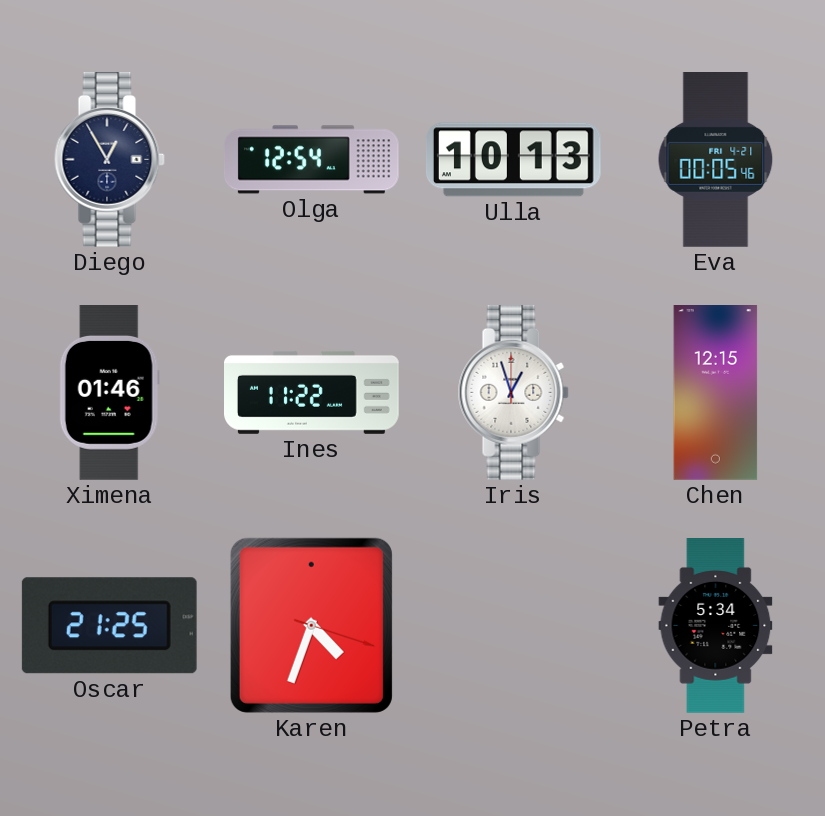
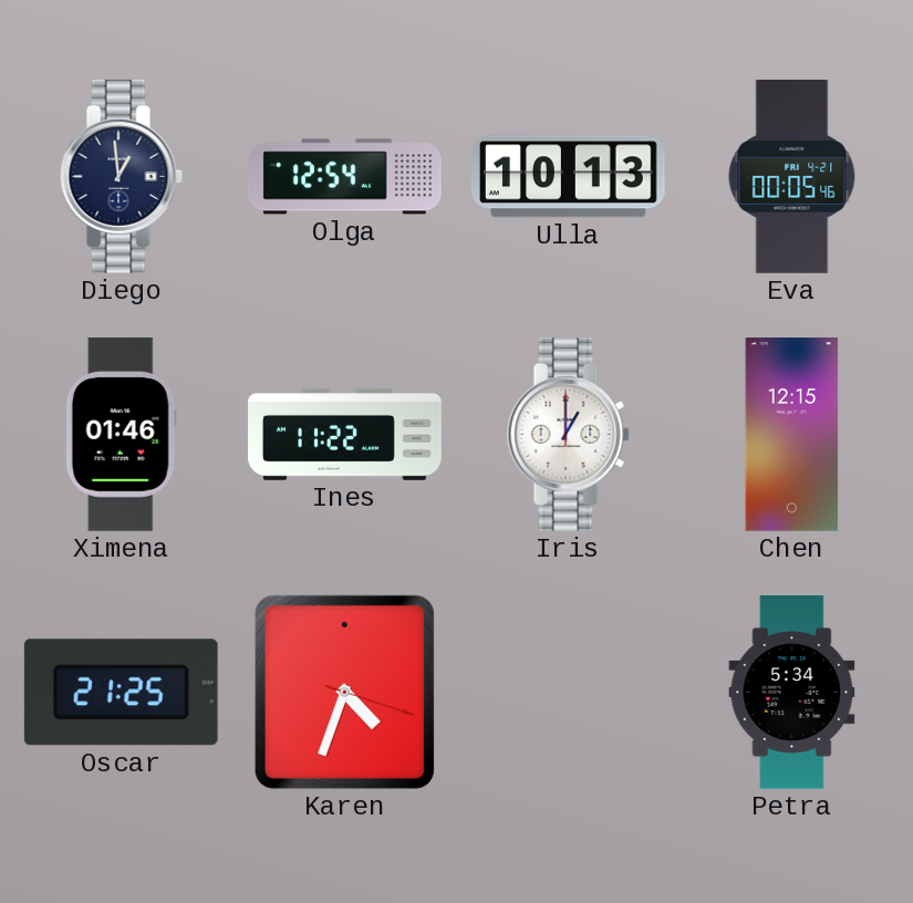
Diego: 12:55 -> 12:59
Iris: 12:57 -> 1:00
